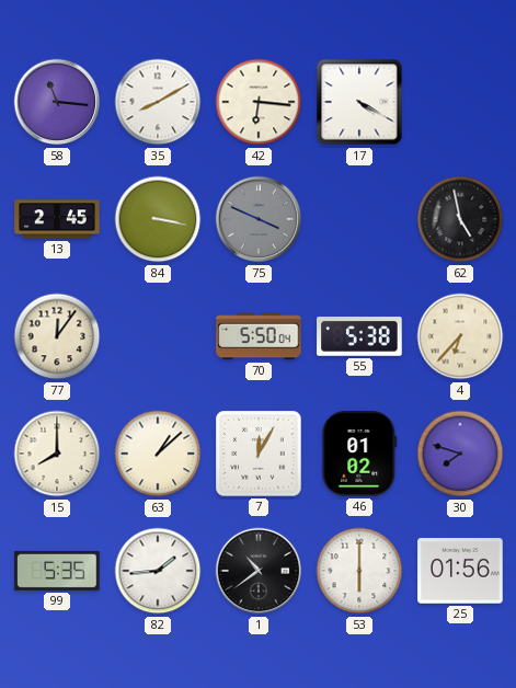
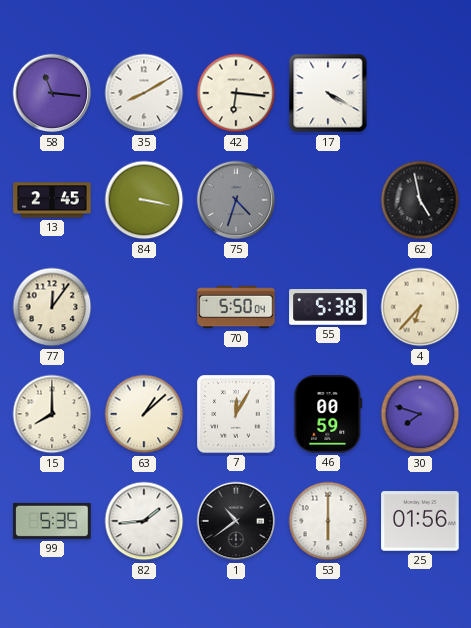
75: 3:49 -> 4:33
46: 01:02 -> 00:59
